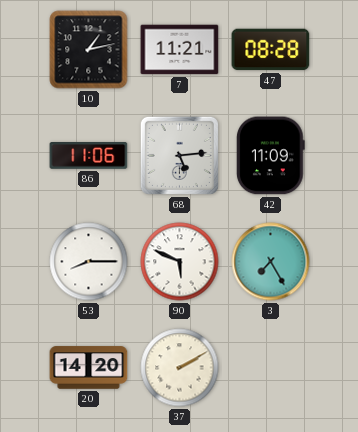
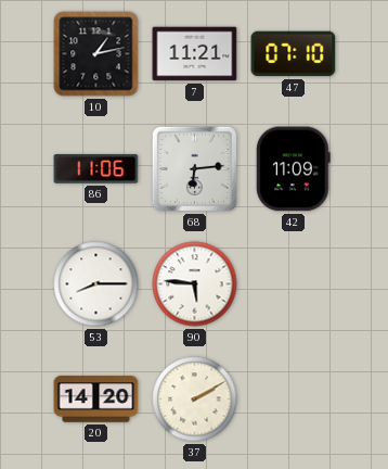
47: 08:28 -> 07:10
68: 5:14 -> 6:14
90: 5:49 -> 5:46
3: 7:25 -> none
